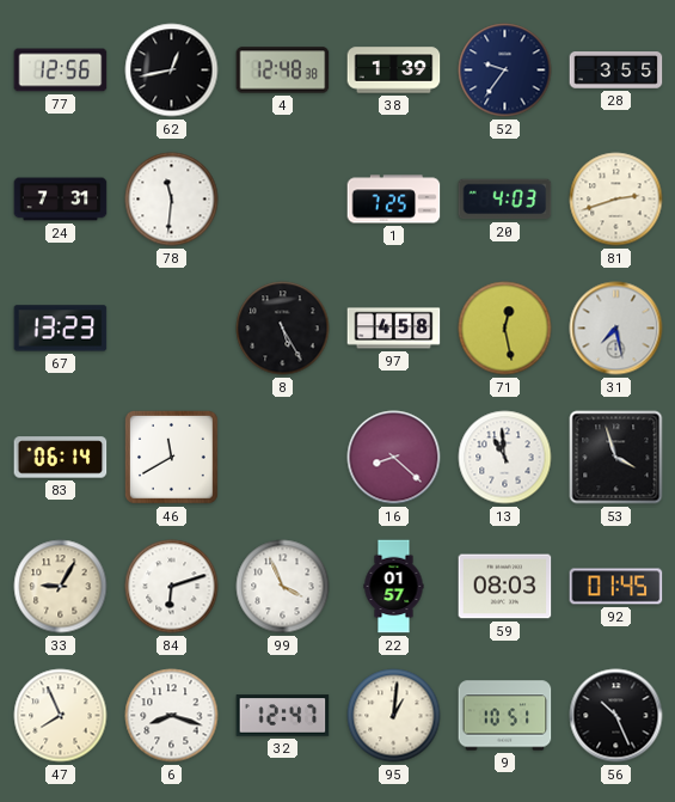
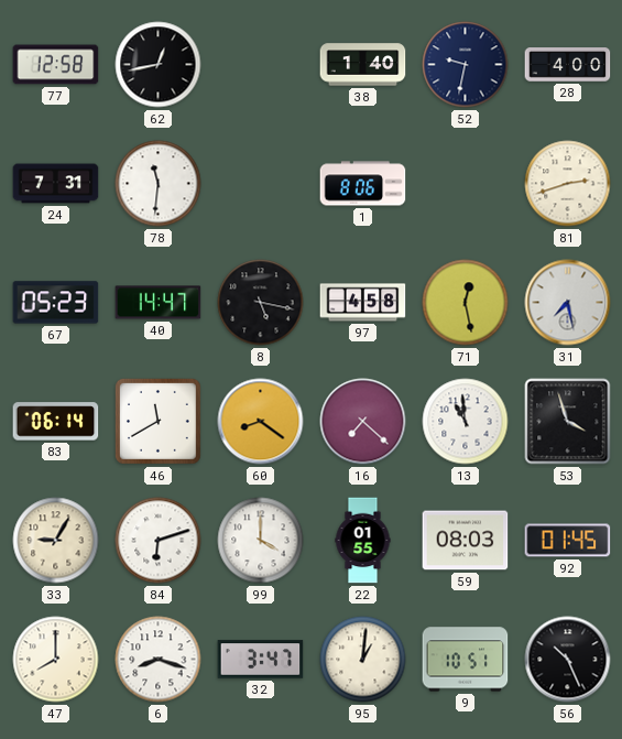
77: 12:56 -> 12:58
4: 12:48 -> none
38: 1:39 -> 1:40
52: 9:36 -> 9:32
28: 3:55 -> 4:00
1: 7:25 -> 8:06
20: 4:03 -> none
67: 13:23 -> 05:23
40: none -> 14:47
8: 5:25 -> 5:17
60: none -> 8:21
16: 8:22 -> 7:22
99: 3:56 -> 4:00
22: 01:57 -> 01:55
47: 7:56 -> 8:00
32: 12:47 -> 3:47
